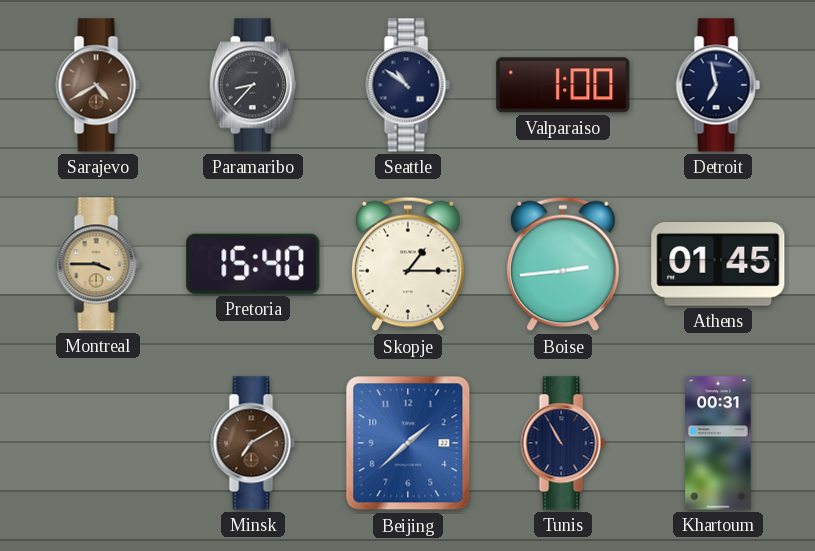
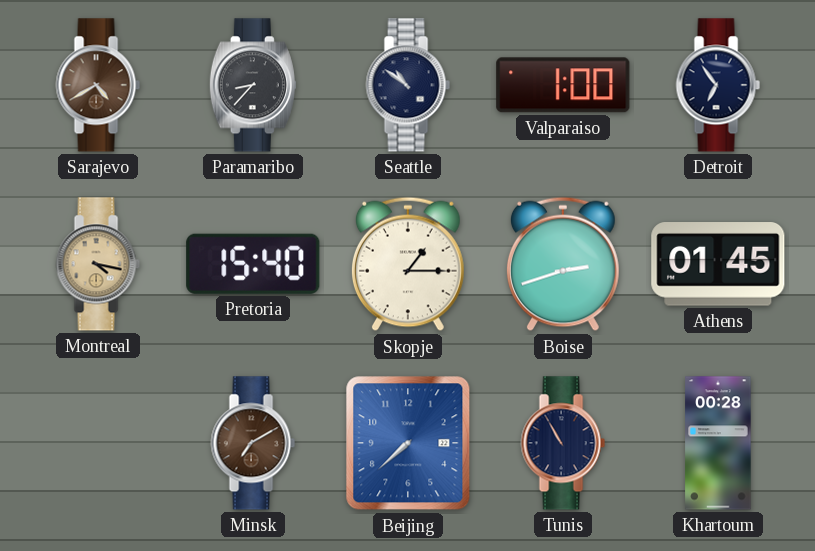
Detroit: 6:58 -> 6:54
Montreal: 3:45 -> 4:17
Boise: 2:44 -> 2:42
Beijing: 1:38 -> 7:38
Khartoum: 00:31 -> 00:28
